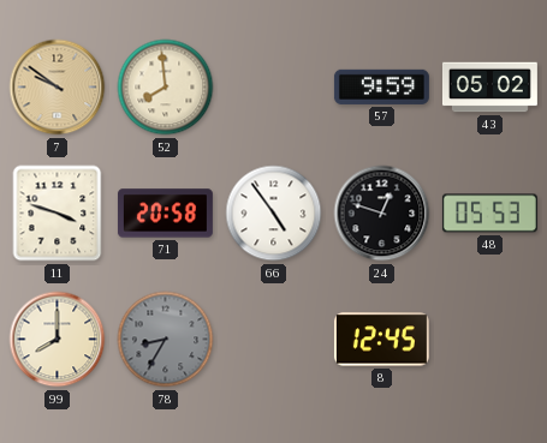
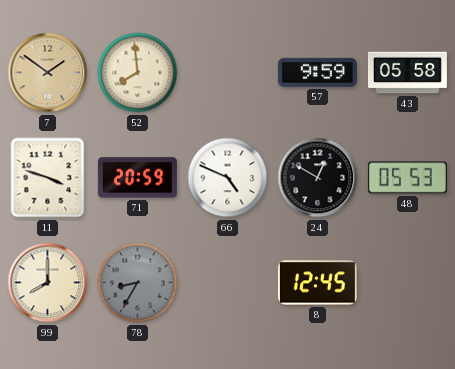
7: 9:51 -> 1:51
43: 05:02 -> 05:58
71: 20:58 -> 20:59
66: 4:54 -> 4:49
24: 12:48 -> 12:50
